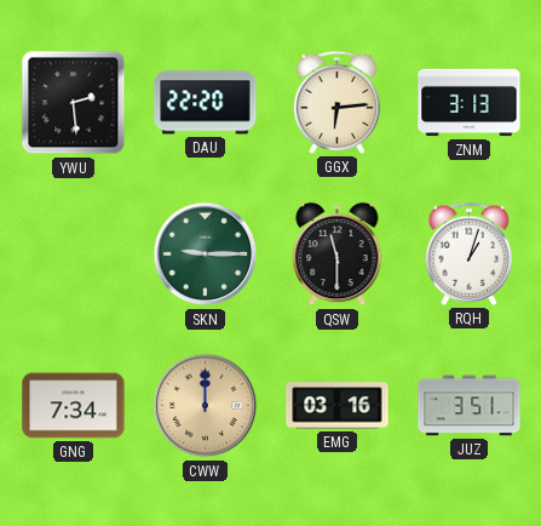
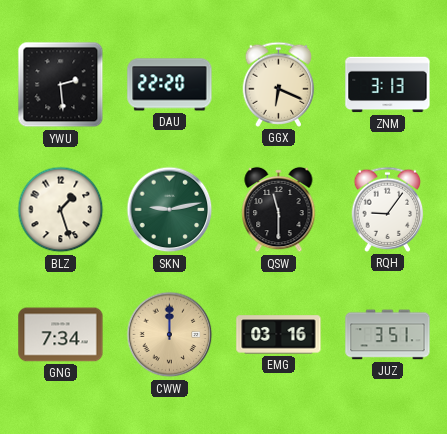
GGX: 6:14 -> 6:19
BLZ: none -> 1:27
SKN: 9:15 -> 9:13
RQH: 1:03 -> 9:06
